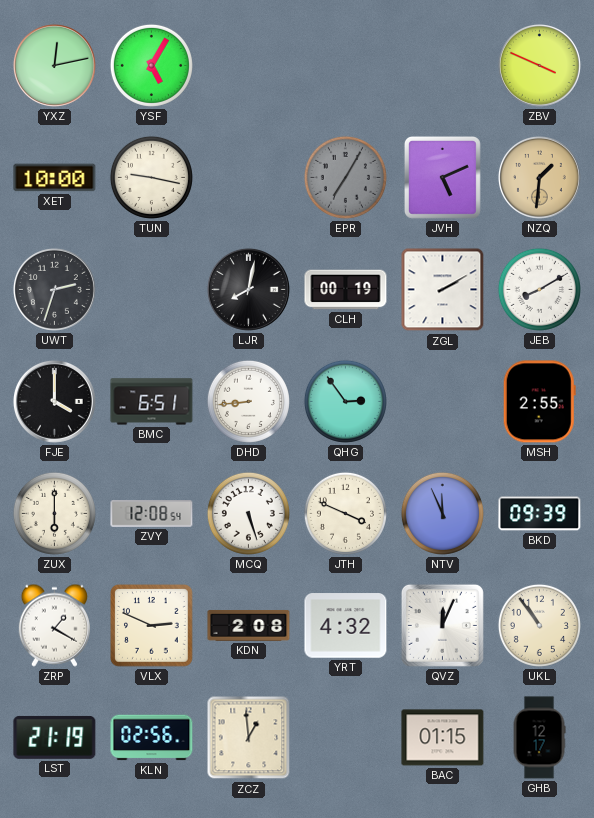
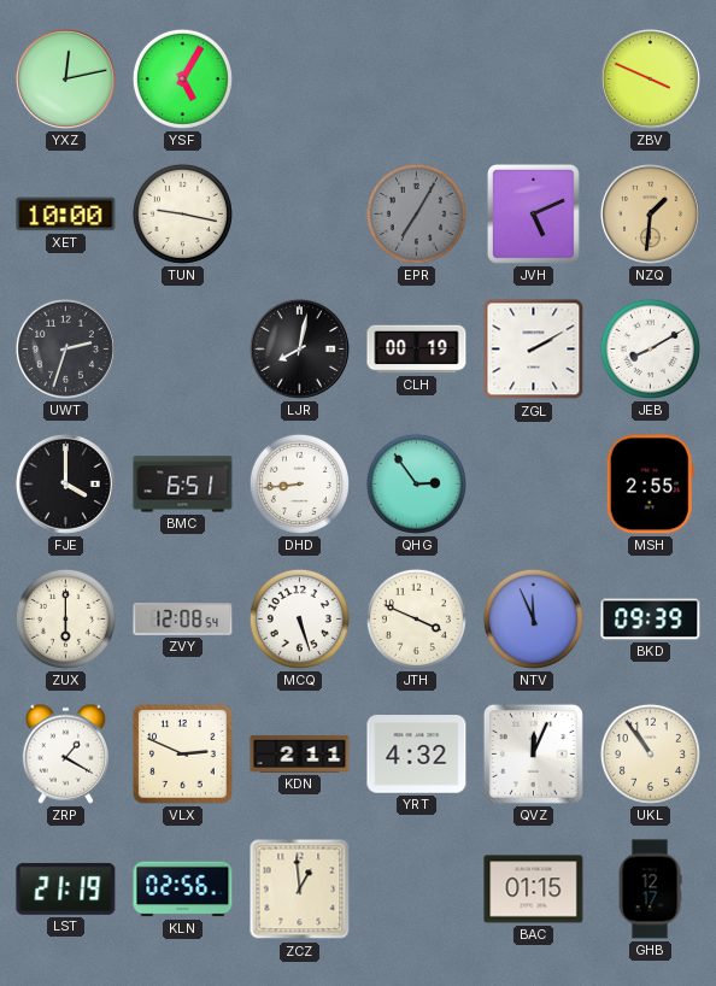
KDN: 2:08 -> 2:11
